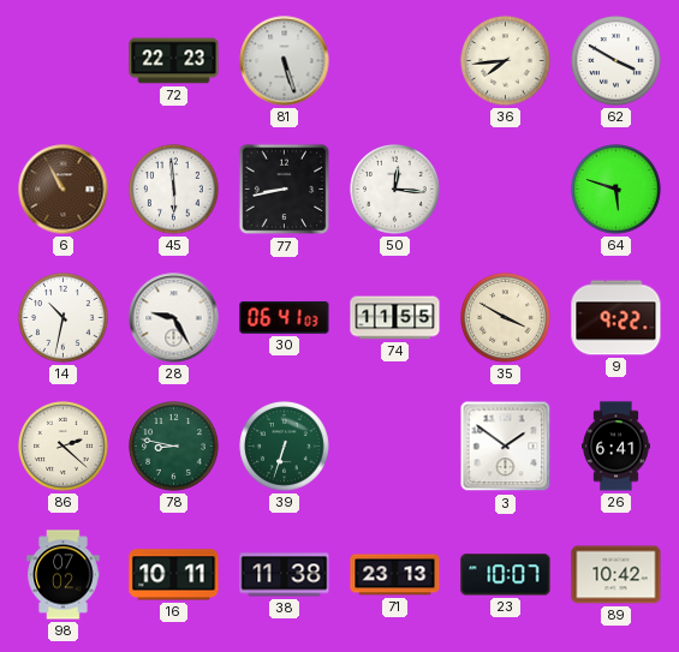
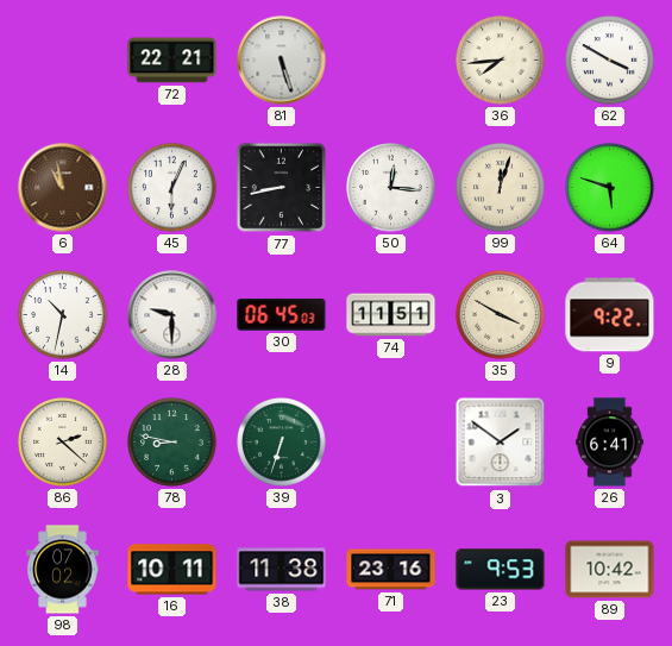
72: 22:23 -> 22:21
6: 10:55 -> 10:58
45: 5:59 -> 6:04
99: none -> 12:03
28: 9:25 -> 9:30
30: 06:41 -> 06:45
74: 11:55 -> 11:51
71: 23:13 -> 23:16
23: 10:07 -> 9:53
